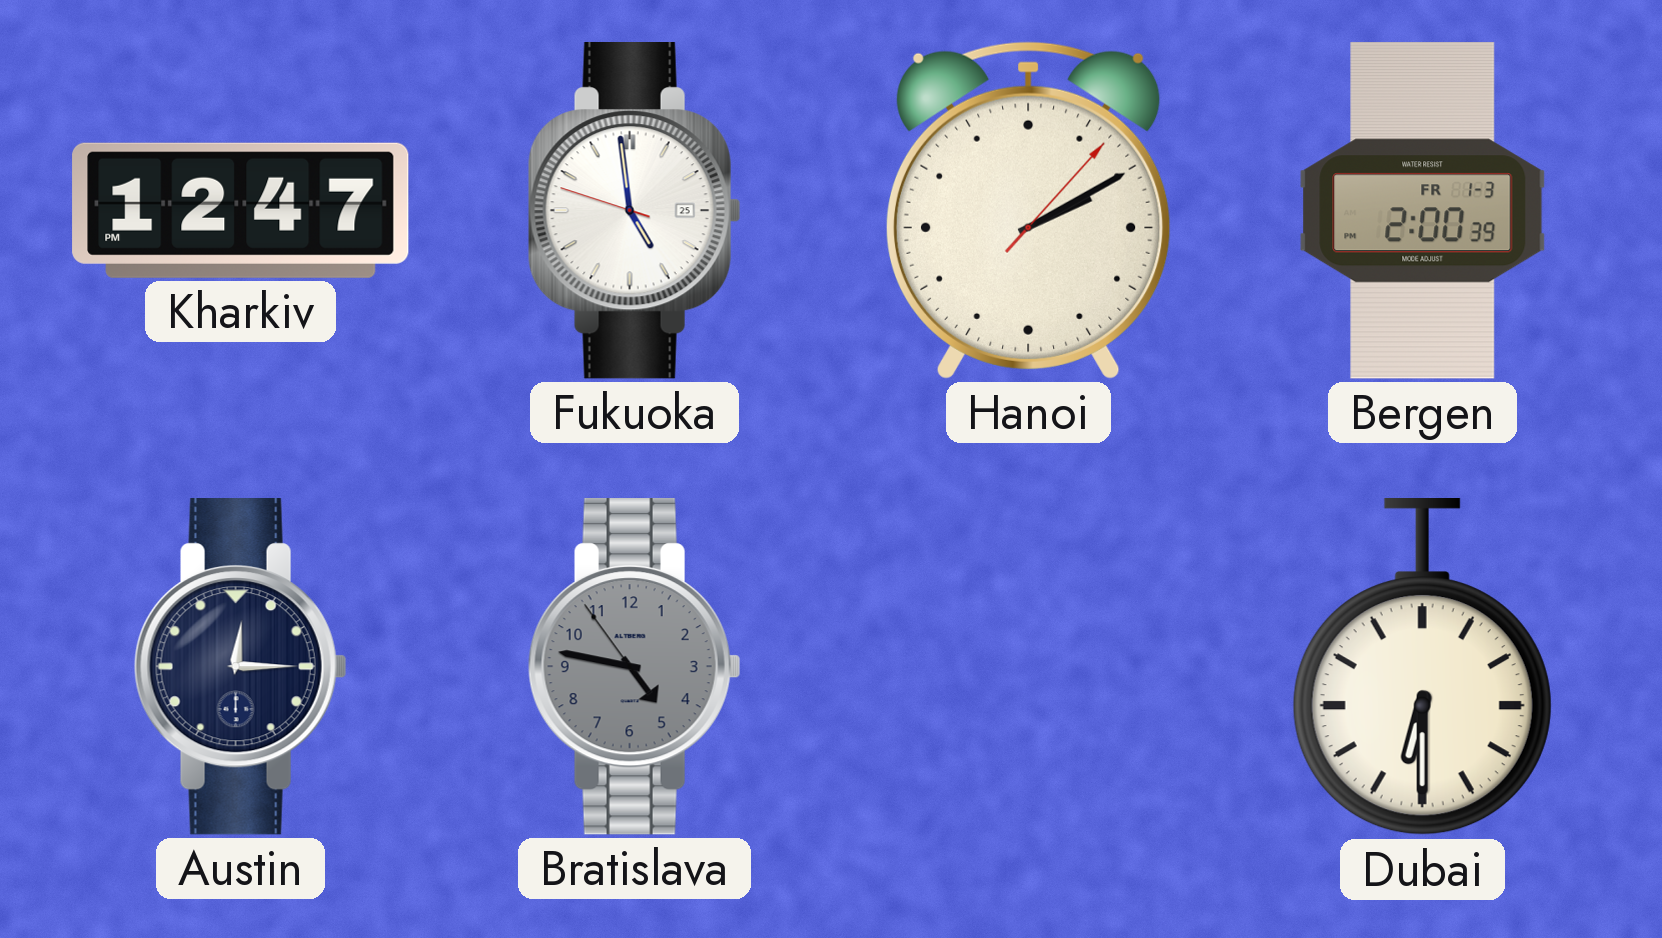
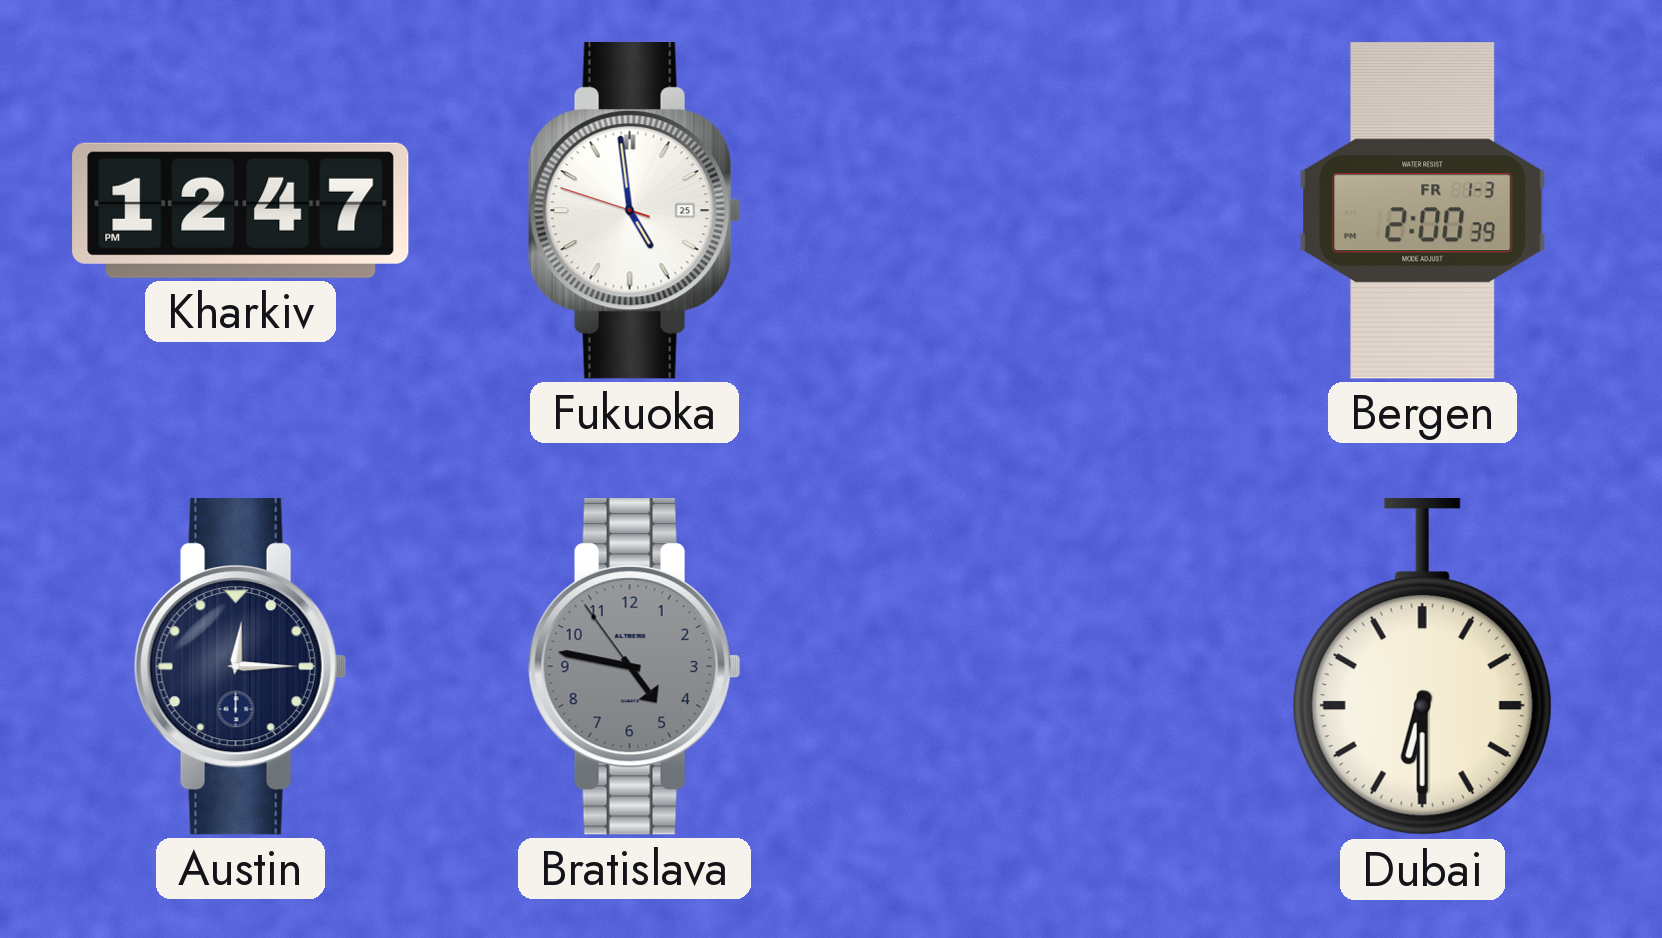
Hanoi: 2:10 -> none
